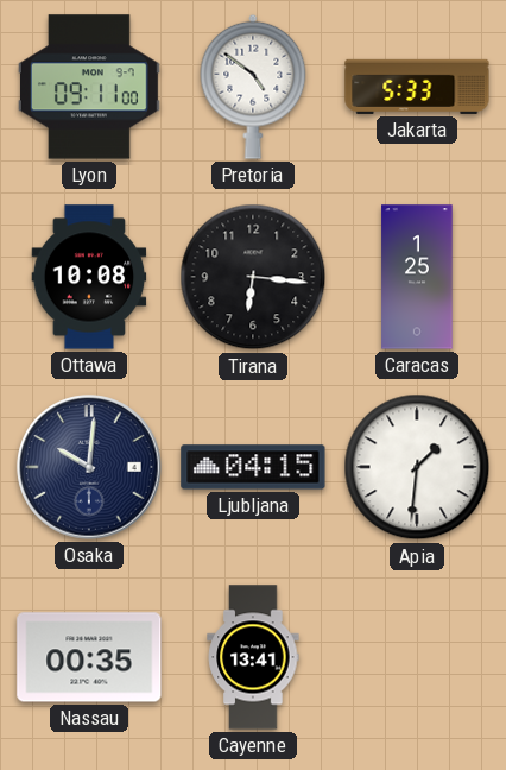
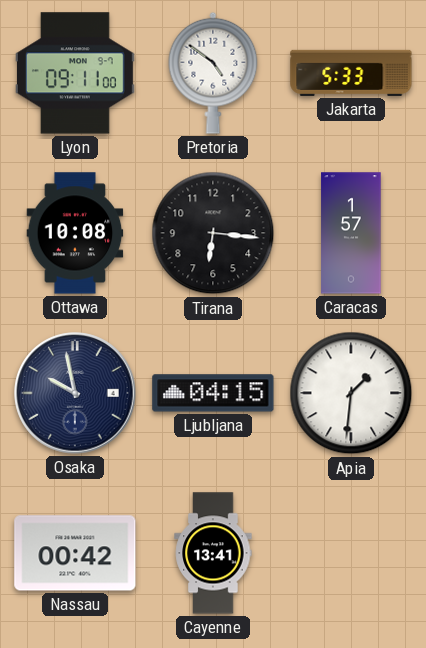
Caracas: 1:25 -> 1:57
Osaka: 10:01 -> 9:58
Nassau: 00:35 -> 00:42
